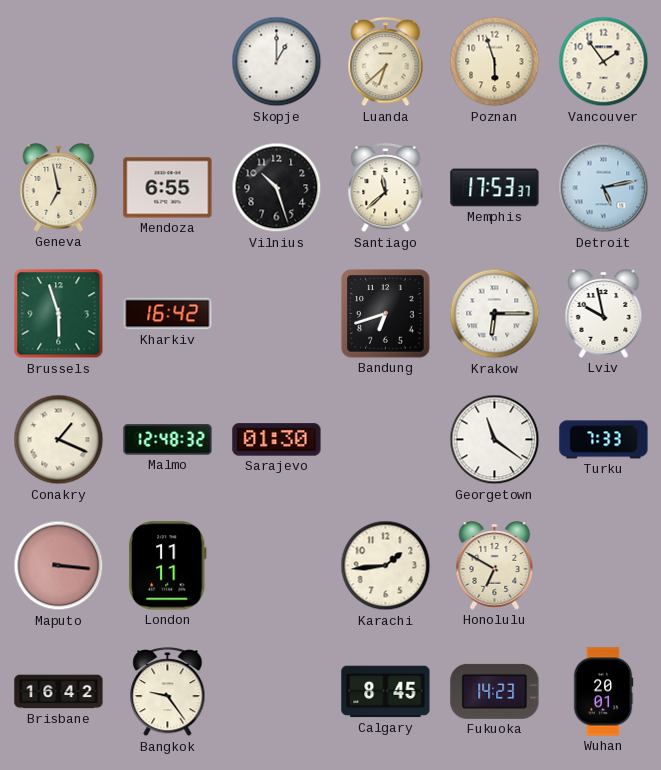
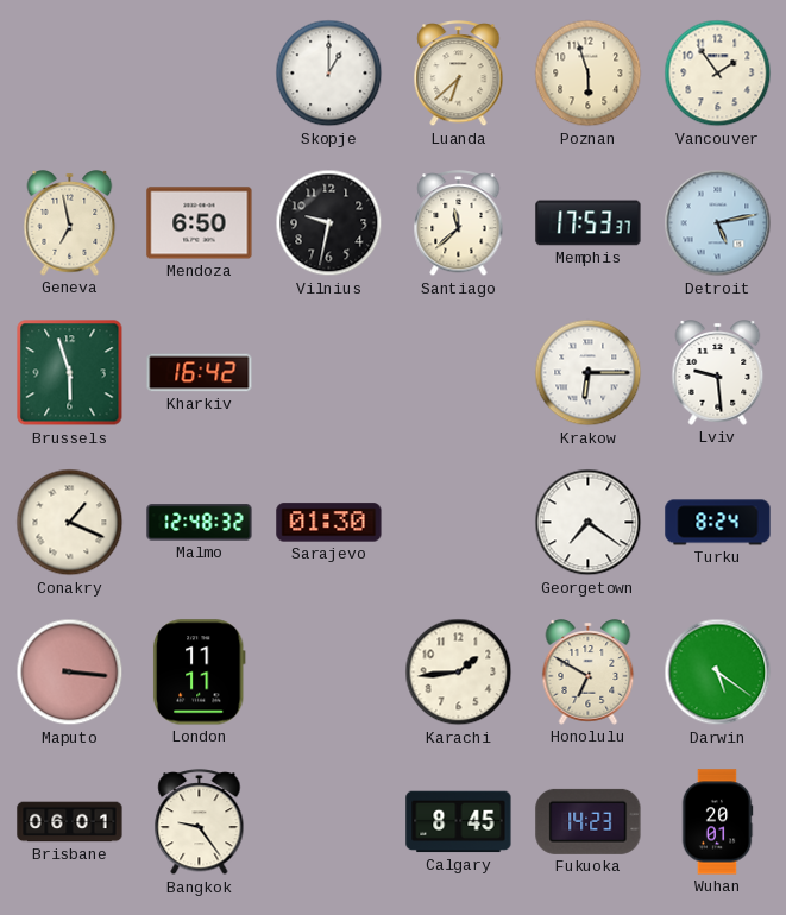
Mendoza: 6:55 -> 6:50
Vilnius: 10:27 -> 9:32
Bandung: 6:42 -> none
Lviv: 9:58 -> 9:29
Georgetown: 11:21 -> 7:21
Turku: 7:33 -> 8:24
Darwin: none -> 5:21
Brisbane: 16:42 -> 06:01
